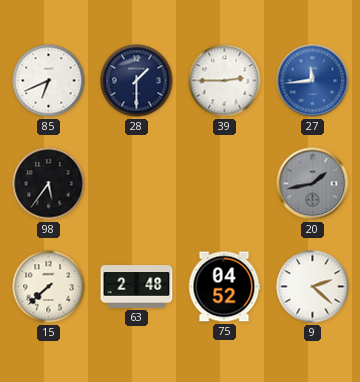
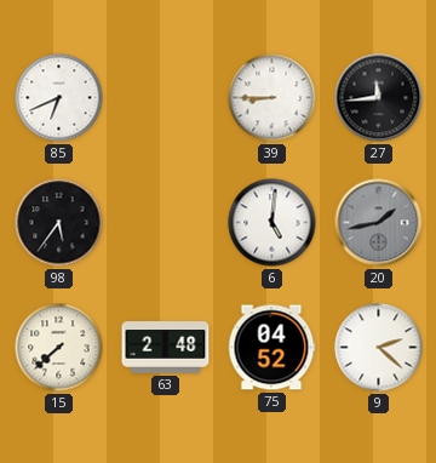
28: 1:30 -> none
39: 2:45 -> 8:45
27 dial: blue -> black
6: none -> 5:01
